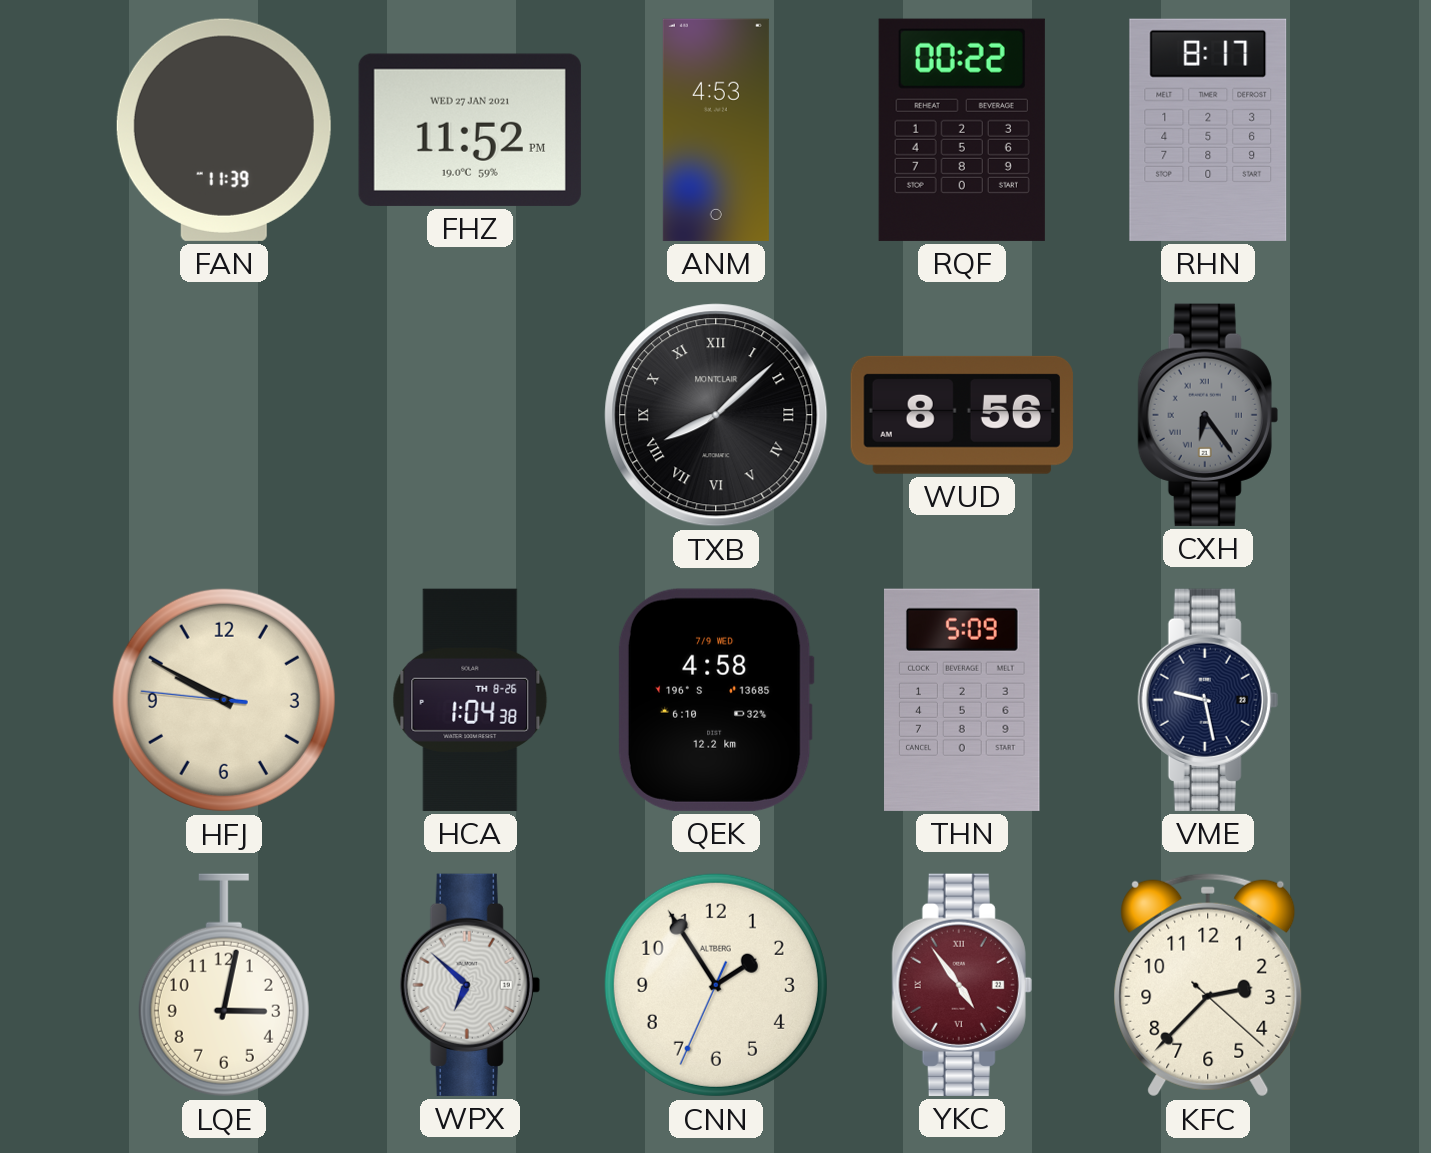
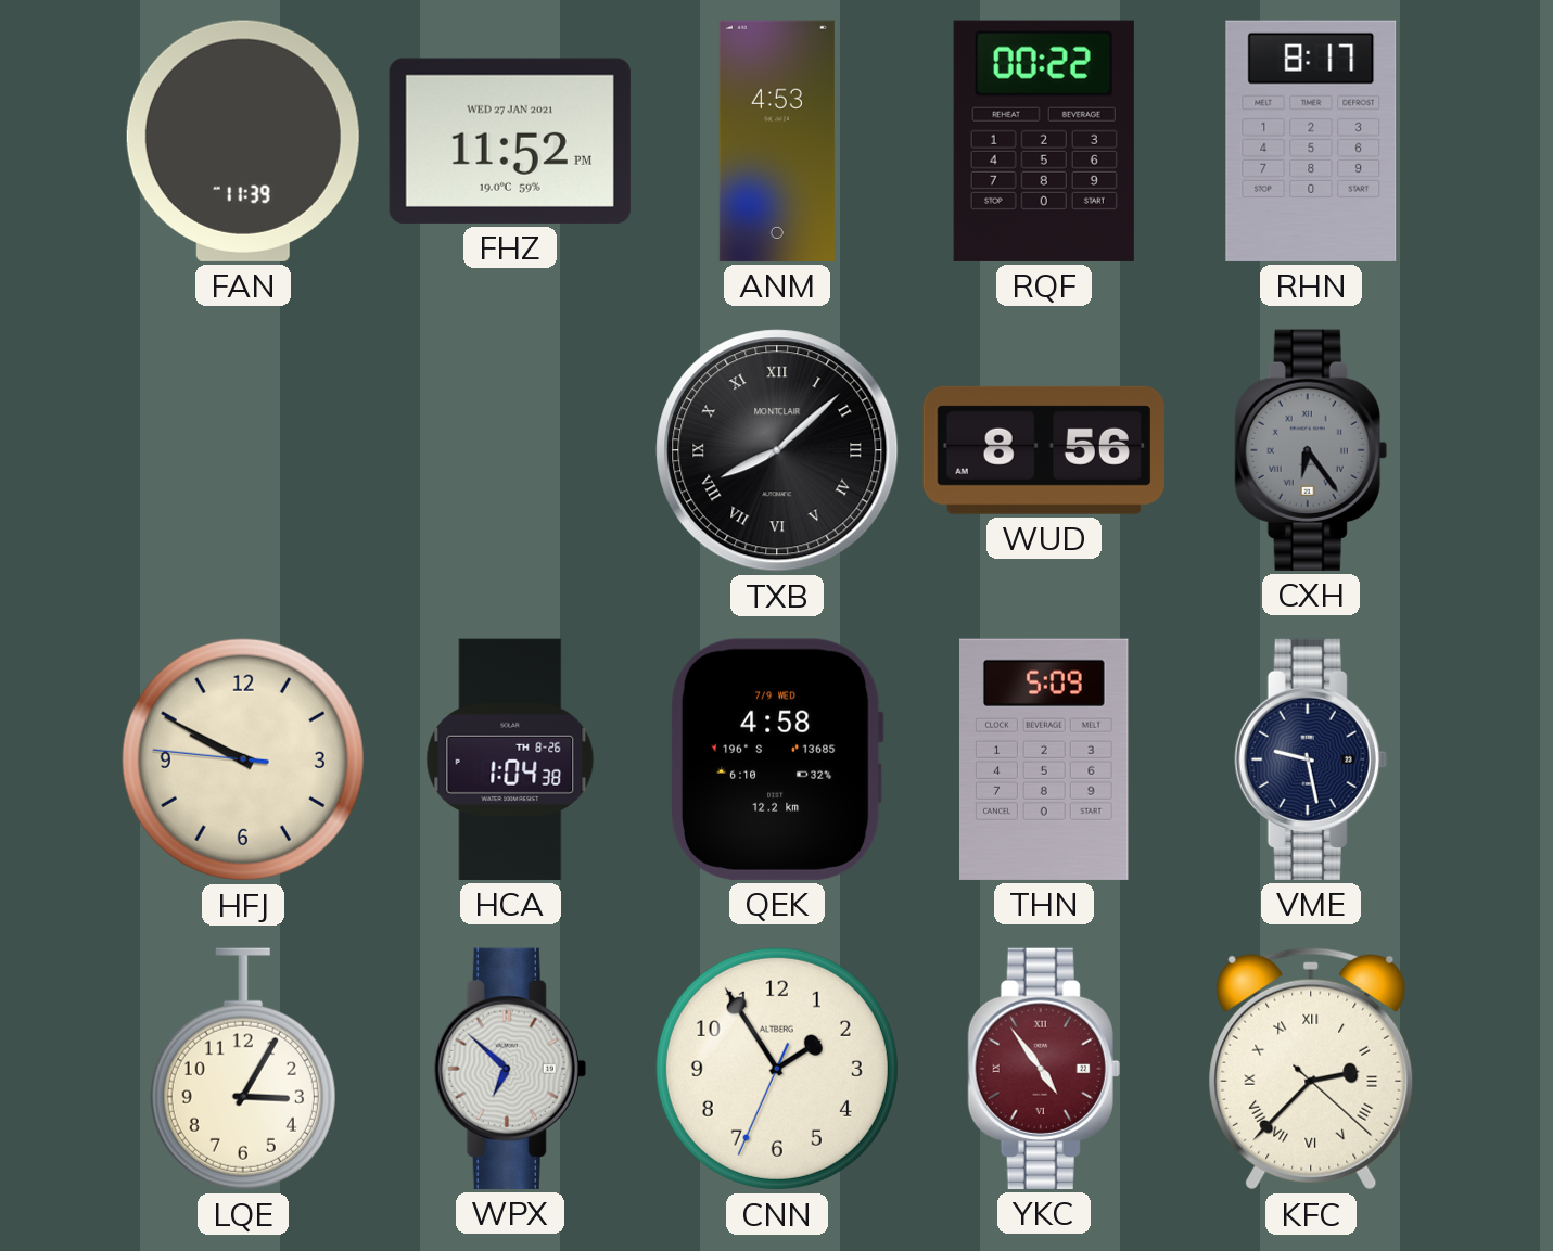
LQE: 3:02 -> 3:05
KFC numerals: Arabic -> Roman
